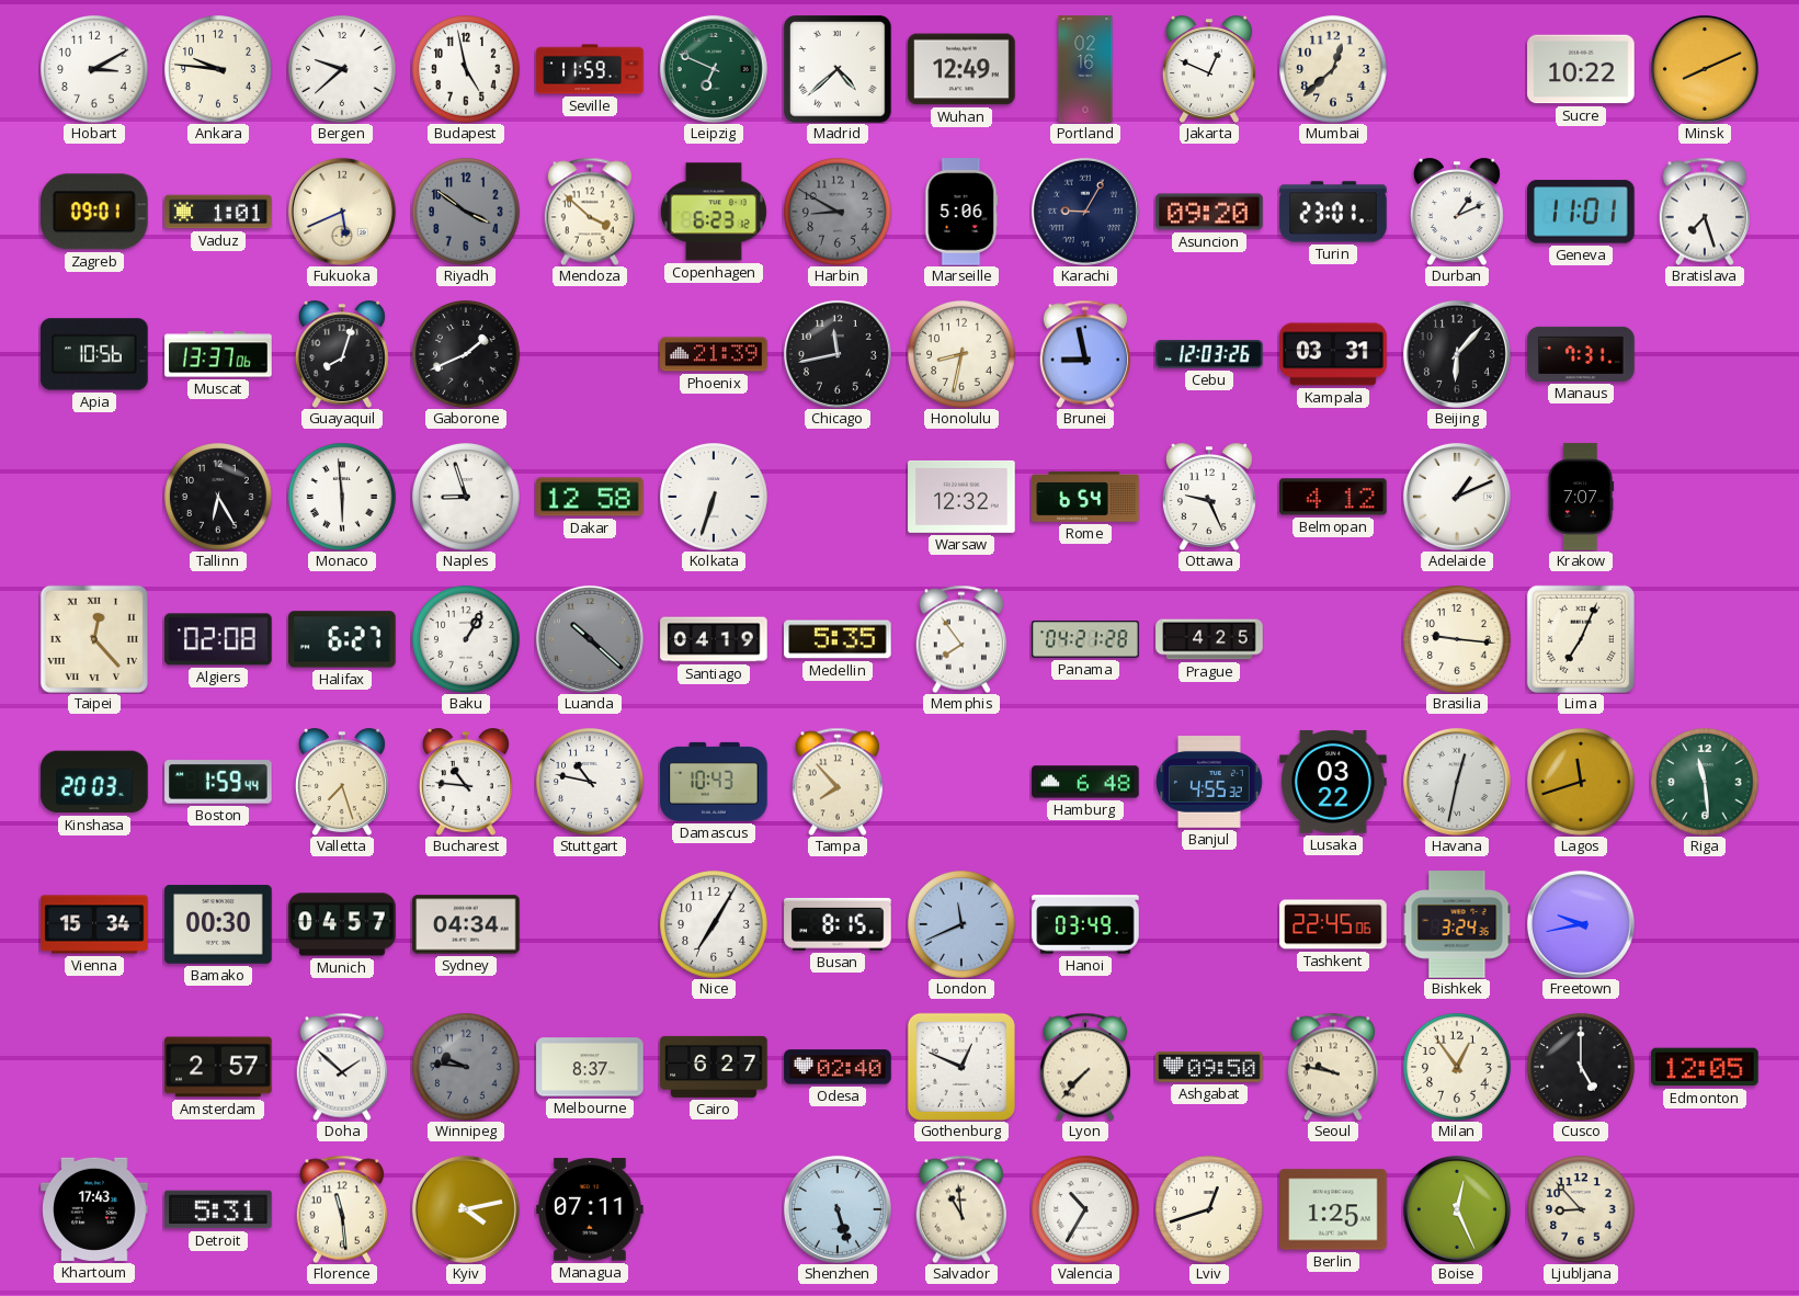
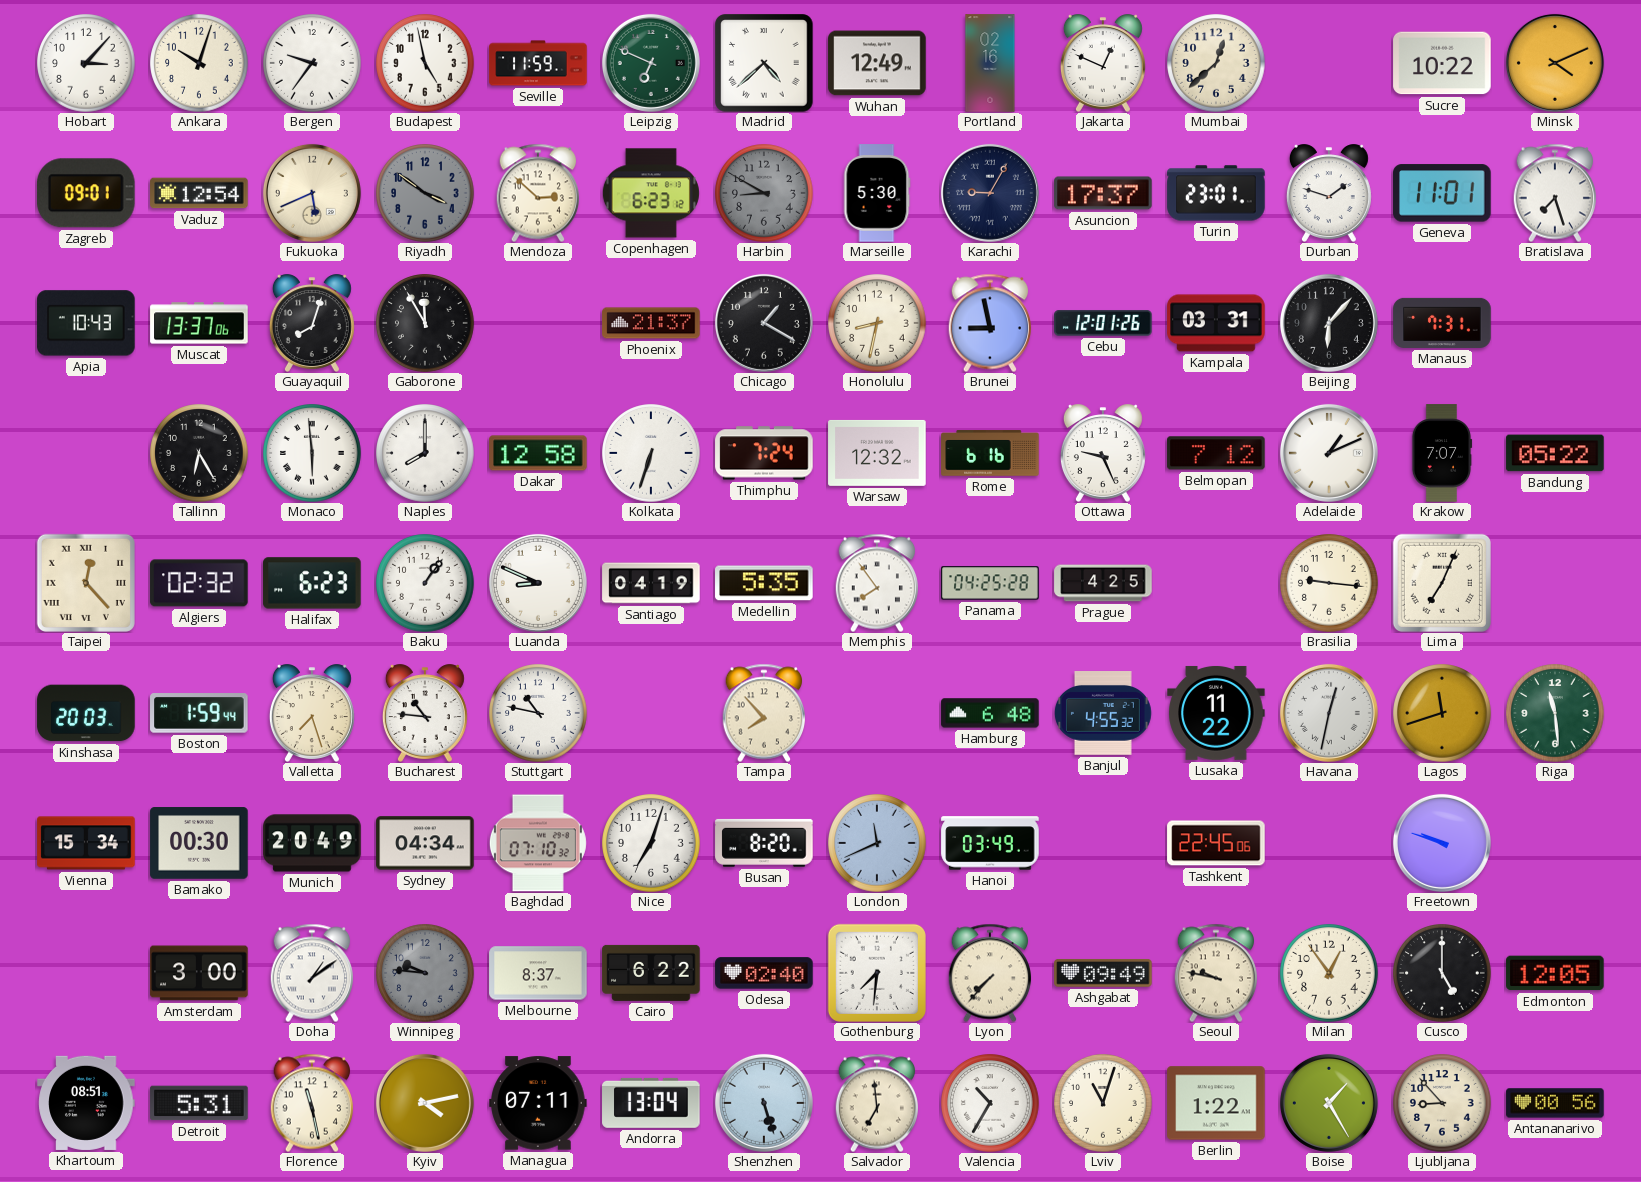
Hobart: 3:10 -> 3:07
Ankara: 9:46 -> 10:03
Bergen: 9:38 -> 9:36
Minsk: 8:11 -> 4:11
Vaduz: 1:01 -> 12:54
Mendoza: 3:52 -> 2:52
Marseille: 5:06 -> 5:30
Asuncion: 09:20 -> 17:37
Durban: 1:11 -> 1:48
Apia: 10:56 -> 10:43
Gaborone: 1:41 -> 11:55
Phoenix: 21:39 -> 21:37
Chicago: 11:43 -> 1:20
Cebu: 12:03 -> 12:01
Naples: 8:57 -> 8:00
Thimphu: none -> 7:24
Rome: 6:54 -> 6:16
Belmopan: 4:12 -> 7:12
Bandung: none -> 05:22
Algiers: 02:08 -> 02:32
Halifax: 6:27 -> 6:23
Baku: 1:05 -> 1:06
Luanda: 10:22 -> 8:49
Luanda dial: grey -> white
Panama: 04:21 -> 04:25
Damascus: 10:43 -> none
Lusaka: 03:22 -> 11:22
Munich: 04:57 -> 20:49
Baghdad: none -> 07:10
Nice: 7:05 -> 7:03
Busan: 8:15 -> 8:20
Bishkek: 3:24 -> none
Freetown: 9:43 -> 9:48
Amsterdam: 2:57 -> 3:00
Doha: 1:52 -> 1:09
Cairo: 6:27 -> 6:22
Gothenburg: 12:49 -> 7:31
Ashgabat: 09:50 -> 09:49
Khartoum: 17:43 -> 08:51
Florence: 11:29 -> 11:28
Andorra: none -> 13:04
Salvador: 10:59 -> 6:59
Lviv: 12:42 -> 11:03
Berlin: 1:25 -> 1:22
Boise: 12:26 -> 1:25
Antananarivo: none -> 00:56
